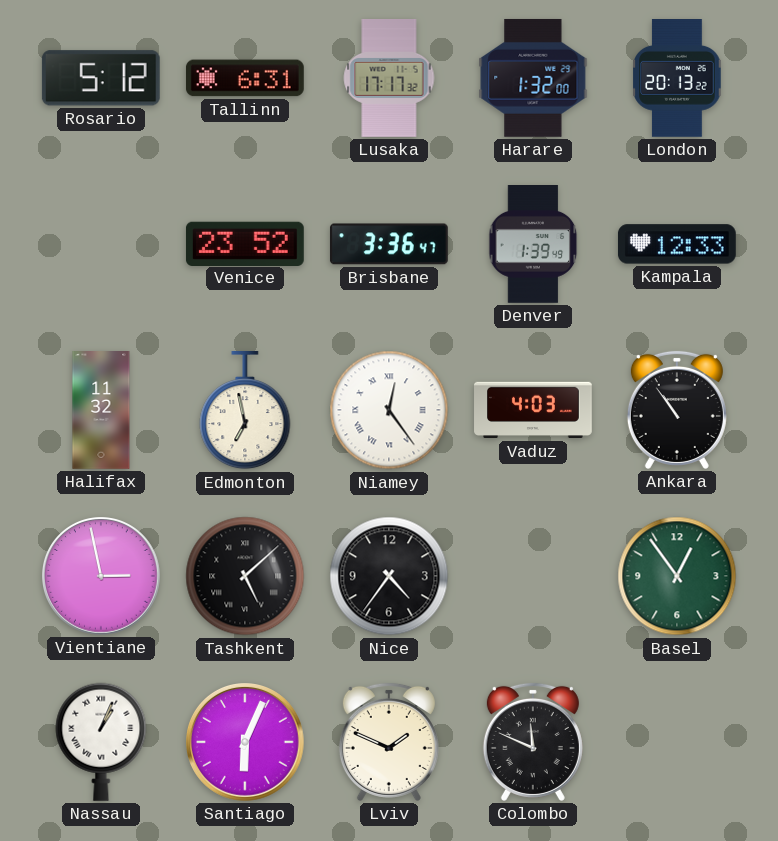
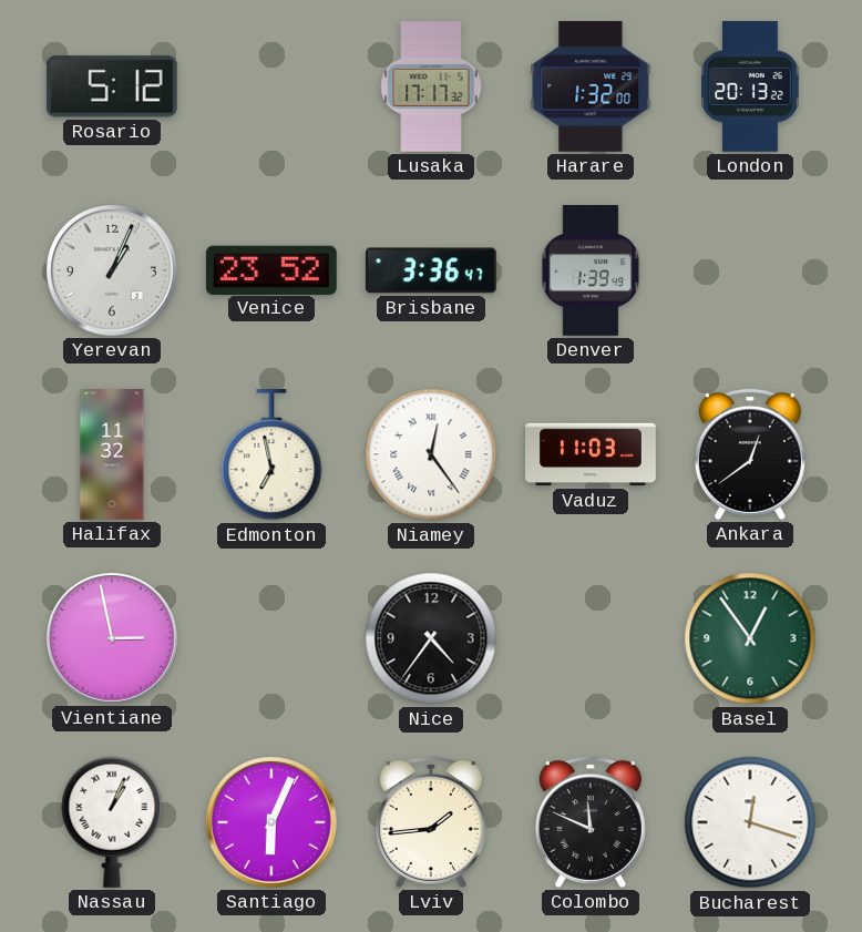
Tallinn: 6:31 -> none
Yerevan: none -> 1:04
Kampala: 12:33 -> none
Vaduz: 4:03 -> 11:03
Ankara: 10:54 -> 12:39
Tashkent: 5:08 -> none
Lviv: 1:49 -> 1:44
Bucharest: none -> 12:18
